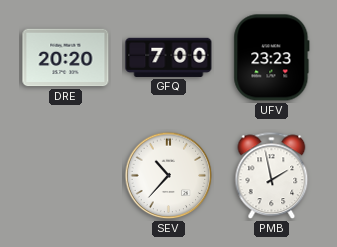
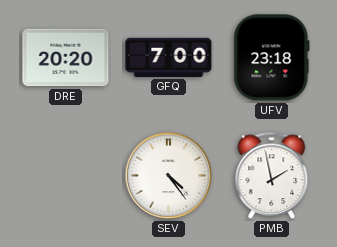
UFV: 23:23 -> 23:18
SEV: 10:37 -> 4:24
